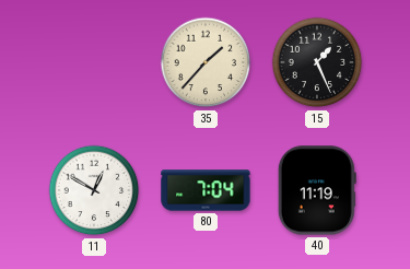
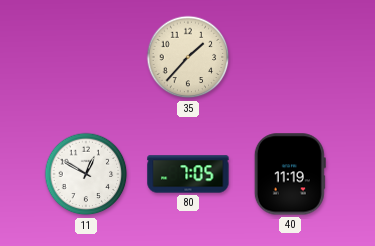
15: 1:26 -> none
80: 7:04 -> 7:05
